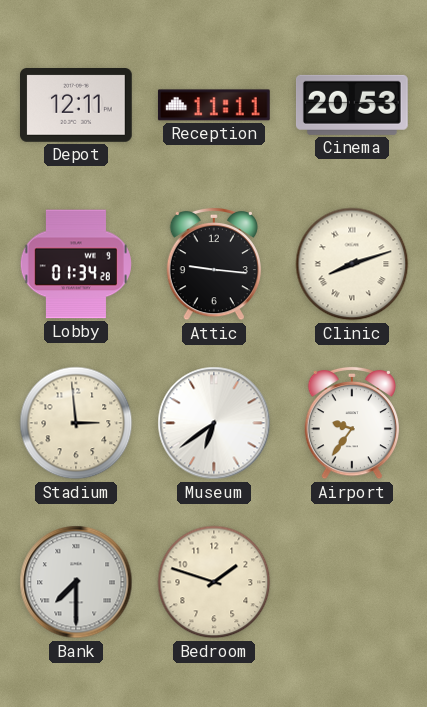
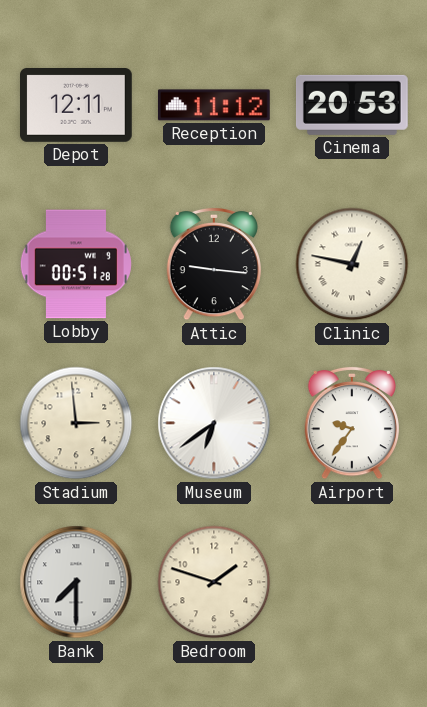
Reception: 11:11 -> 11:12
Lobby: 01:34 -> 00:51
Clinic: 8:12 -> 12:47
